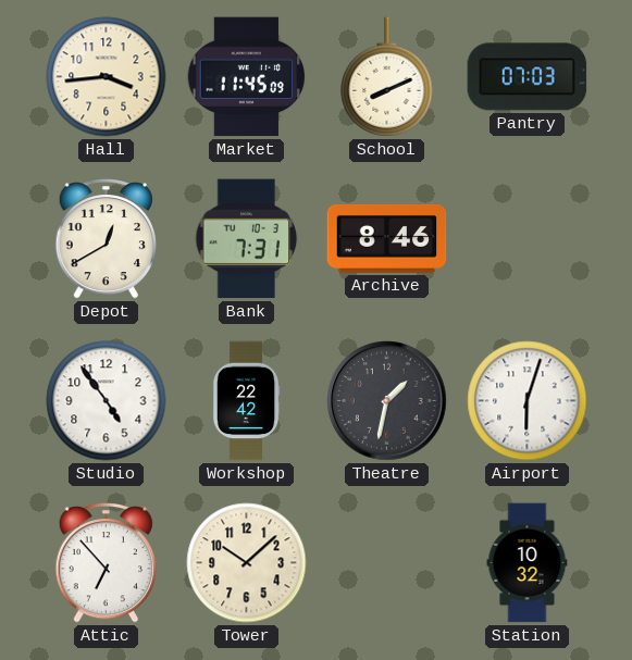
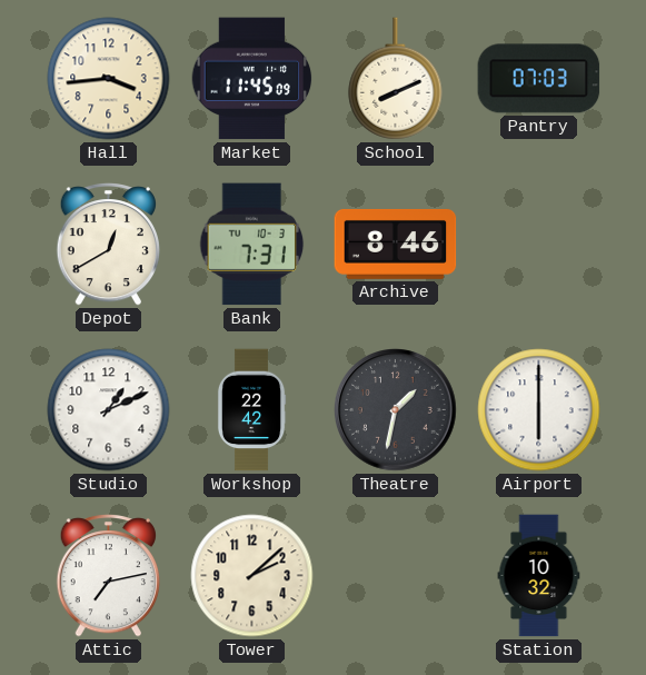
Studio: 4:54 -> 1:11
Airport: 6:03 -> 6:00
Attic: 6:53 -> 7:13
Tower: 10:08 -> 2:08
